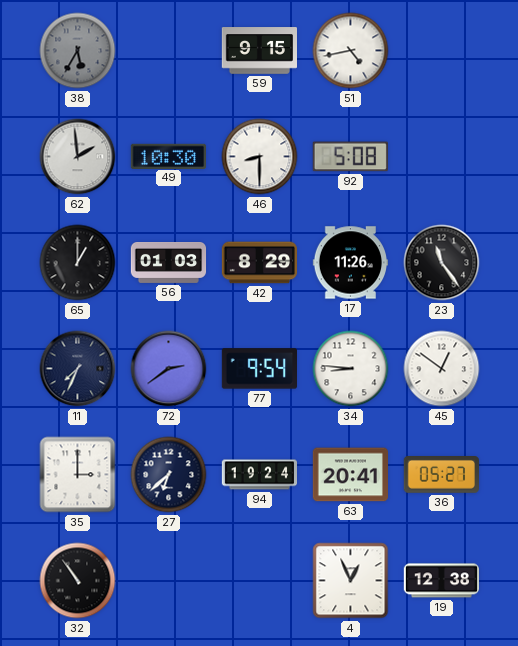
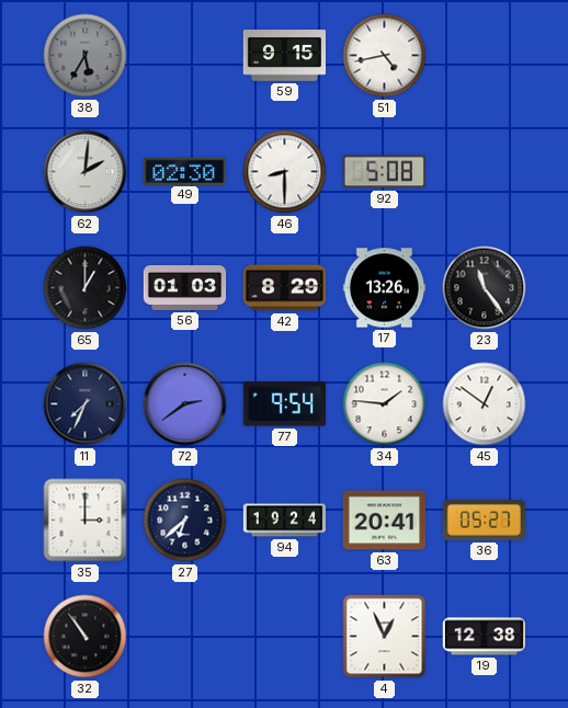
62: 1:59 -> 2:01
49: 10:30 -> 02:30
17: 11:26 -> 13:26
34: 8:46 -> 1:46
